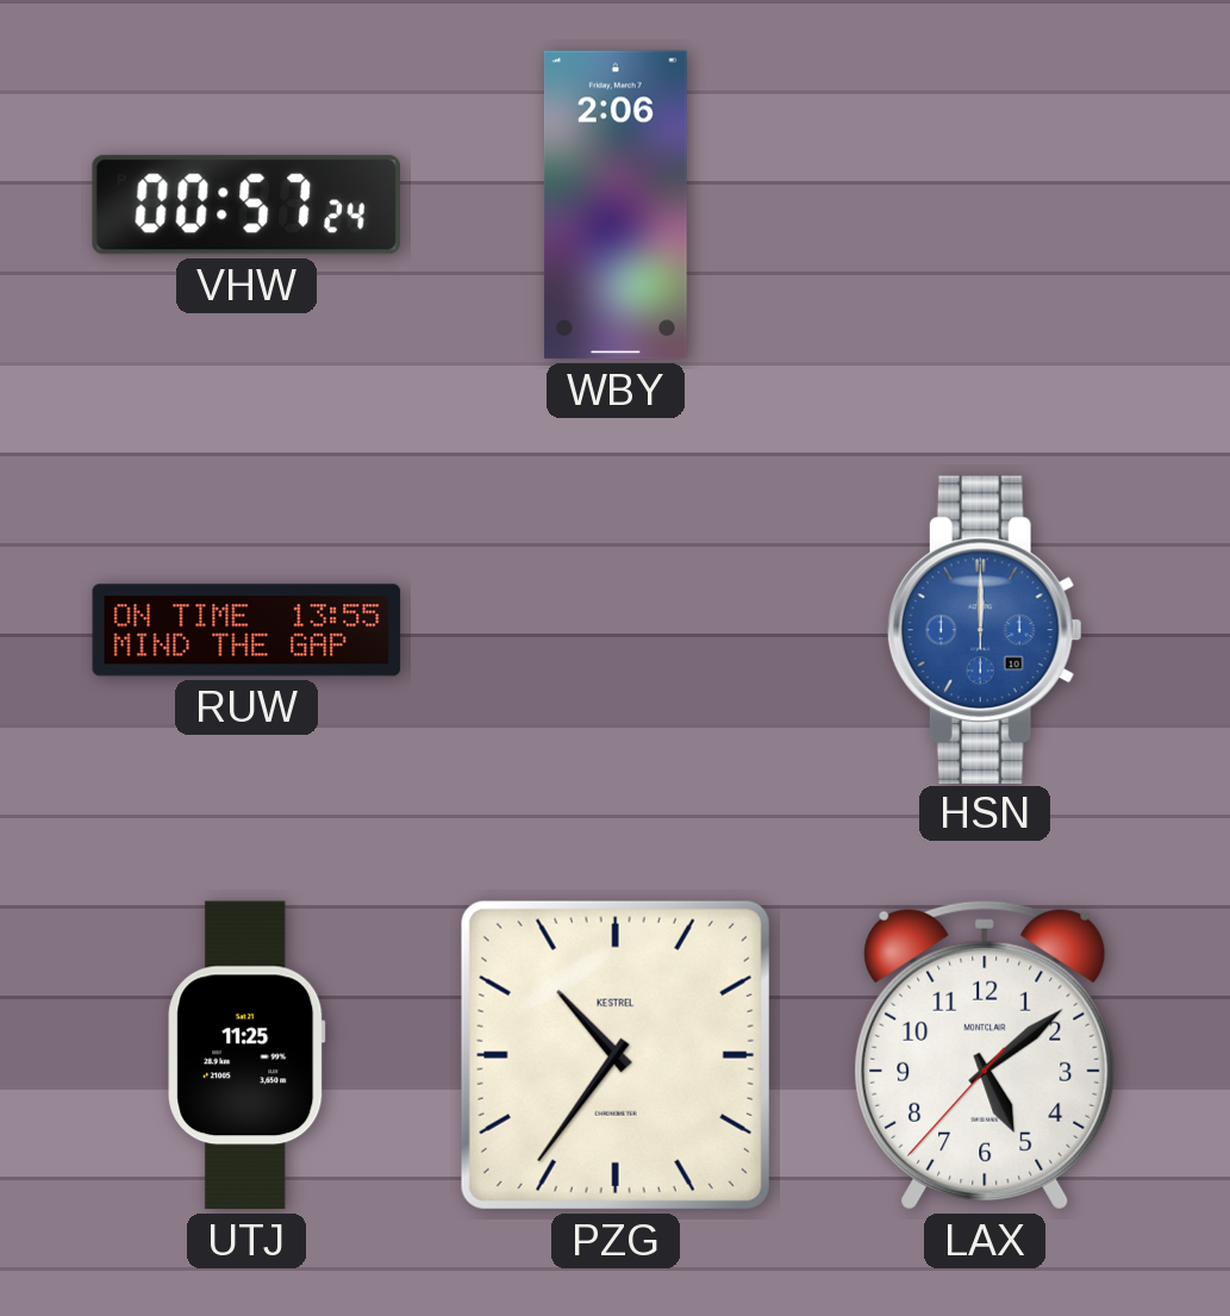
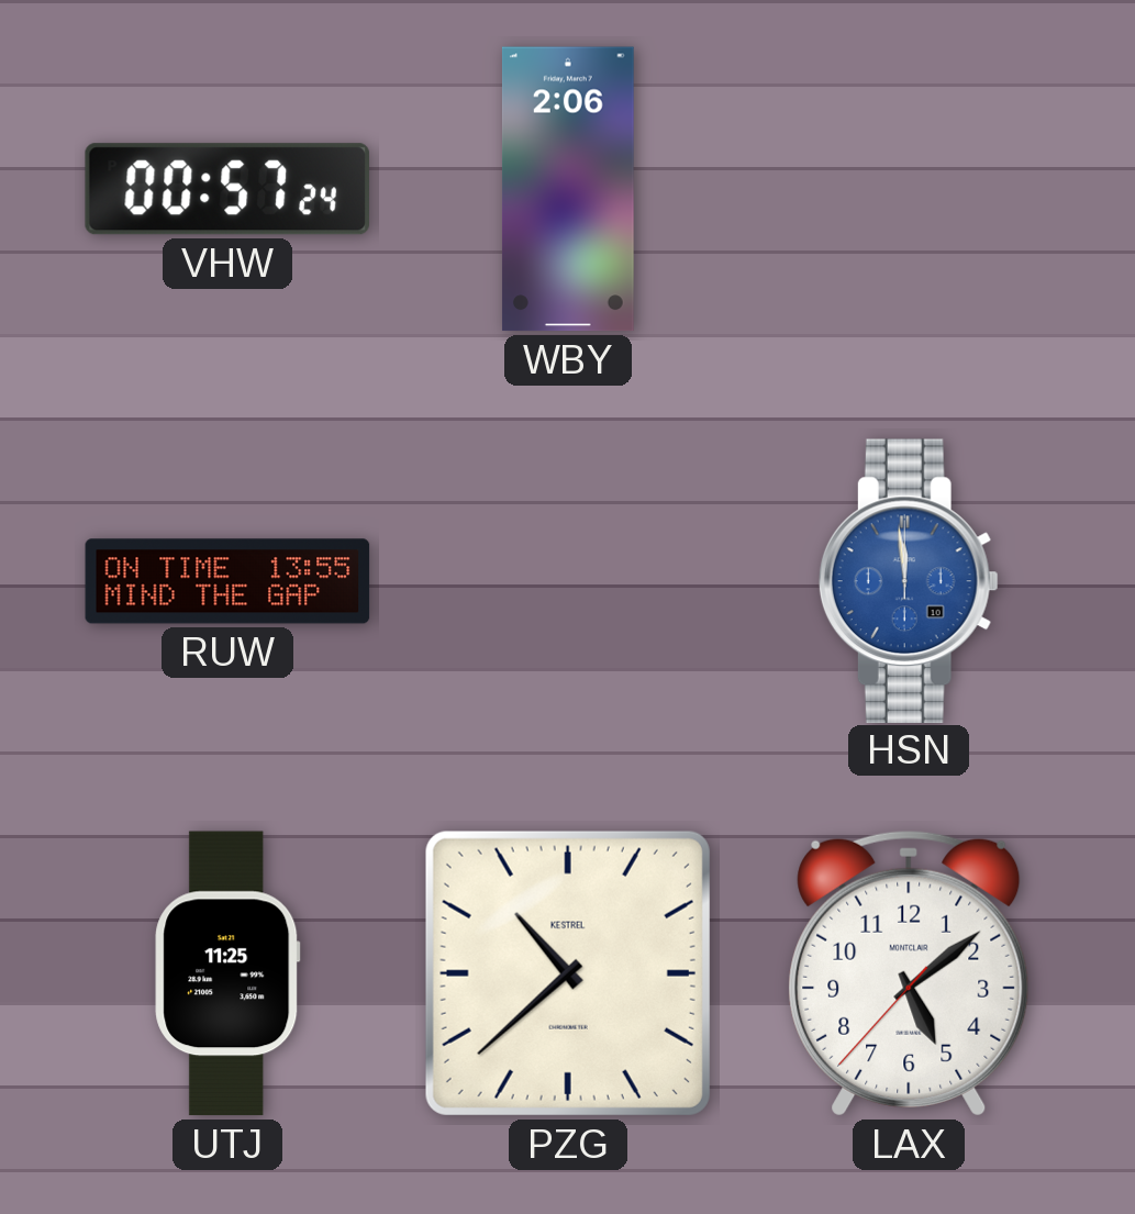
HSN: 12:00 -> 11:59
PZG: 10:36 -> 10:38
